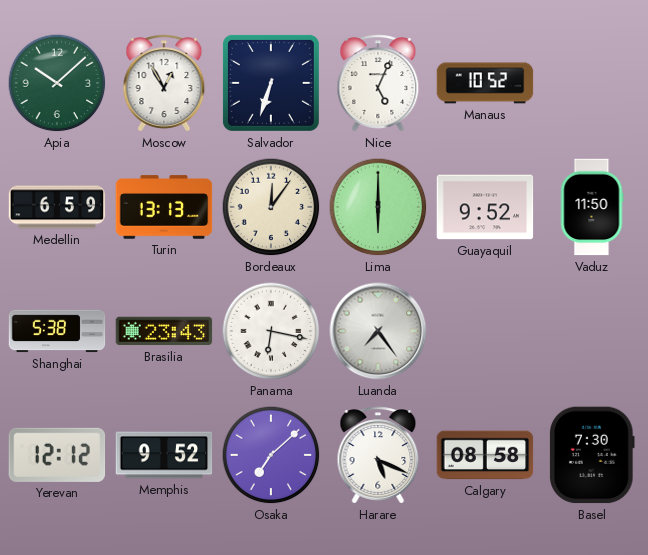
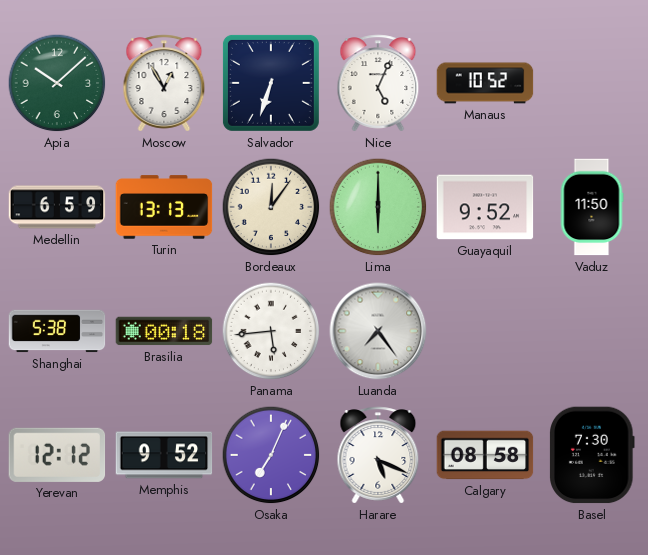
Brasilia: 23:43 -> 00:18
Panama: 6:17 -> 5:44
Osaka: 7:08 -> 7:04
